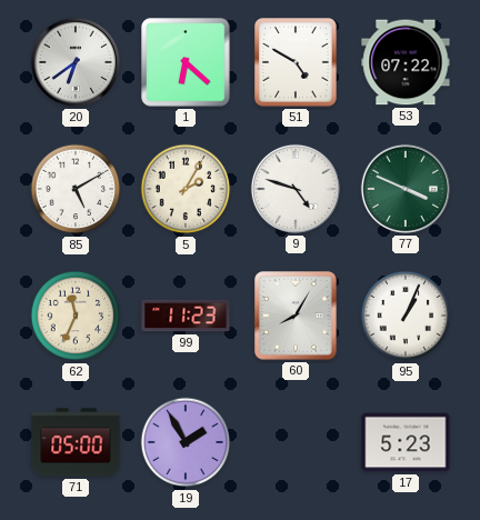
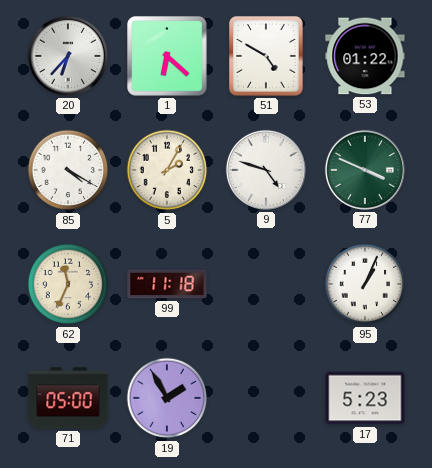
20: 6:39 -> 6:37
53: 07:22 -> 01:22
85: 5:10 -> 4:20
99: 11:23 -> 11:18
60: 8:05 -> none
